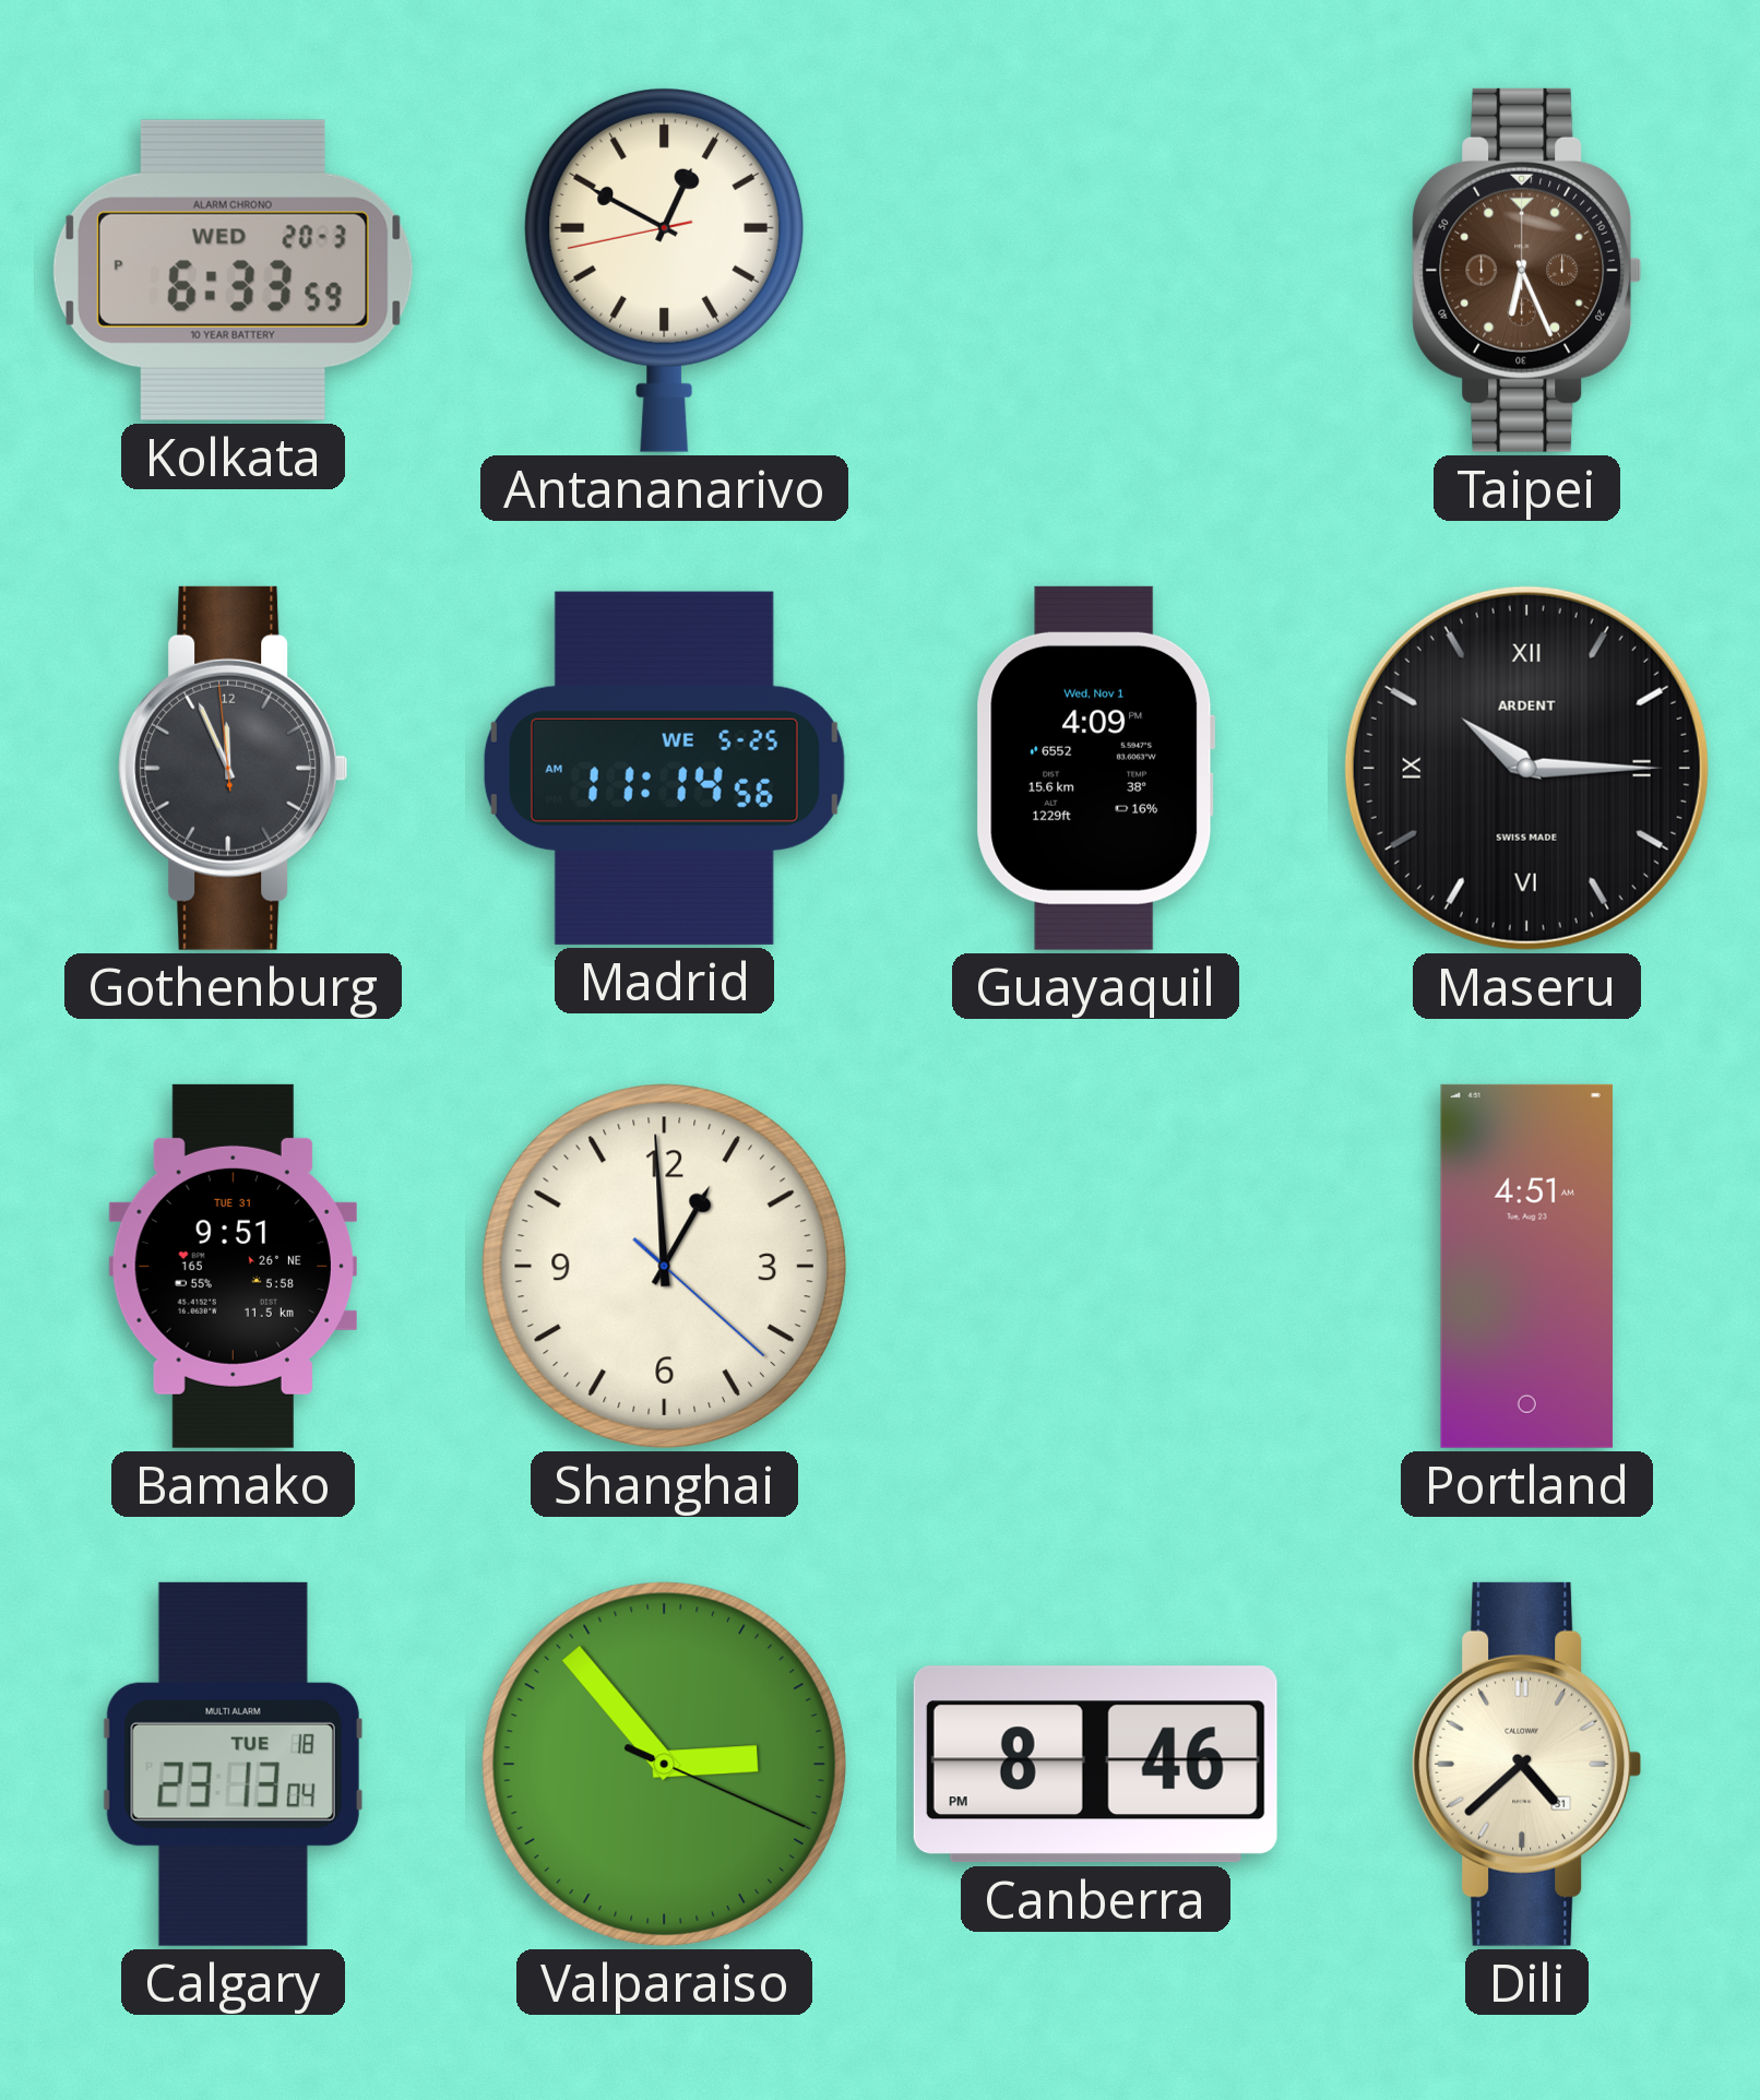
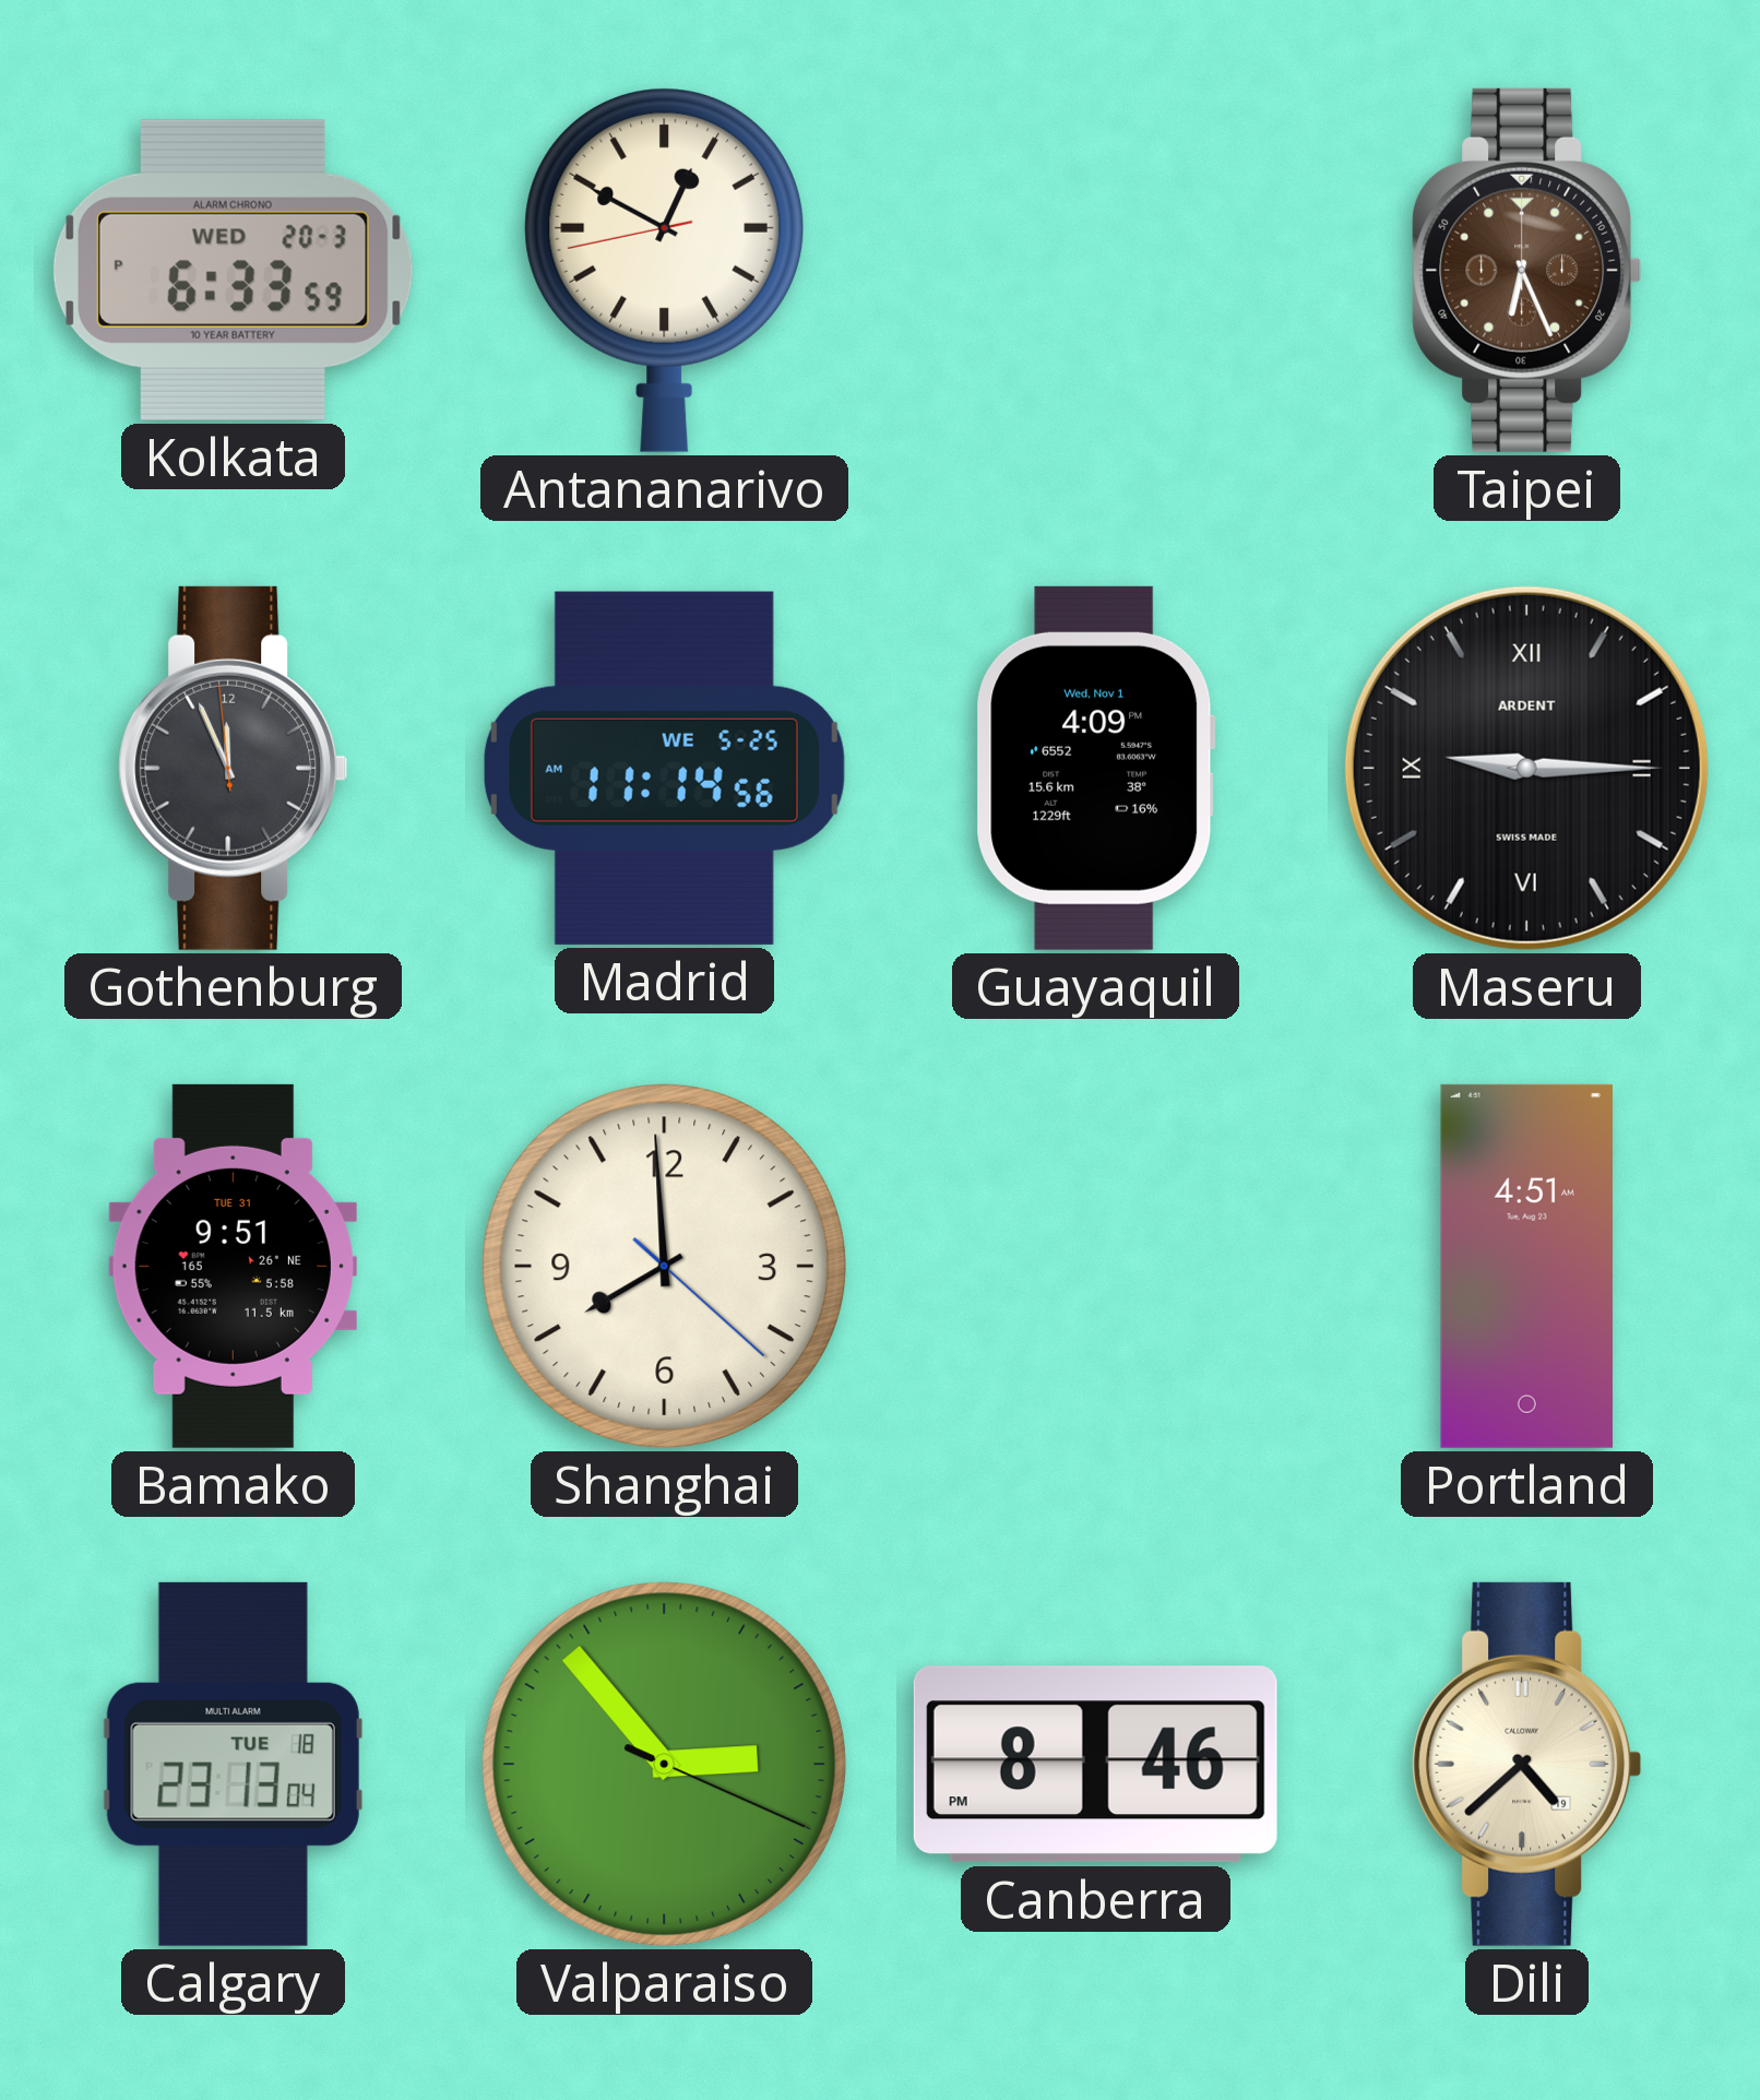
Maseru: 10:15 -> 9:15
Shanghai: 12:59 -> 7:59
Dili date: 31 -> 19
